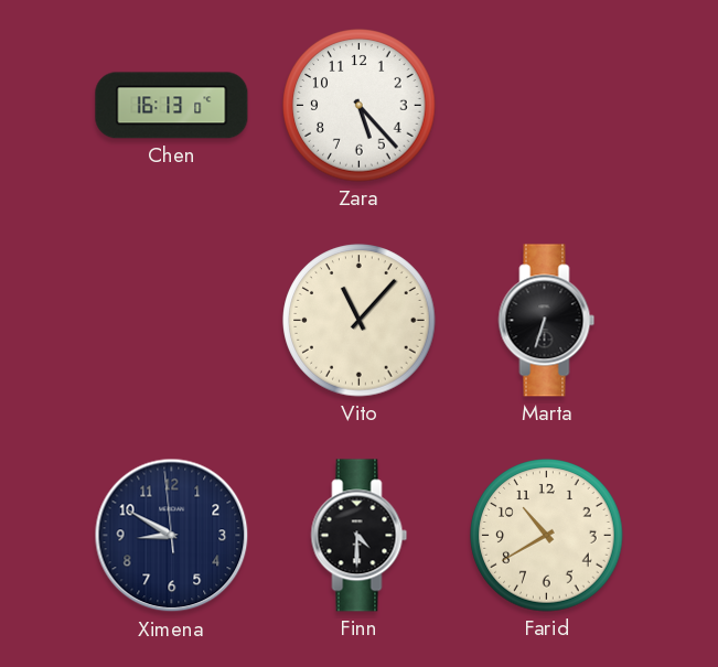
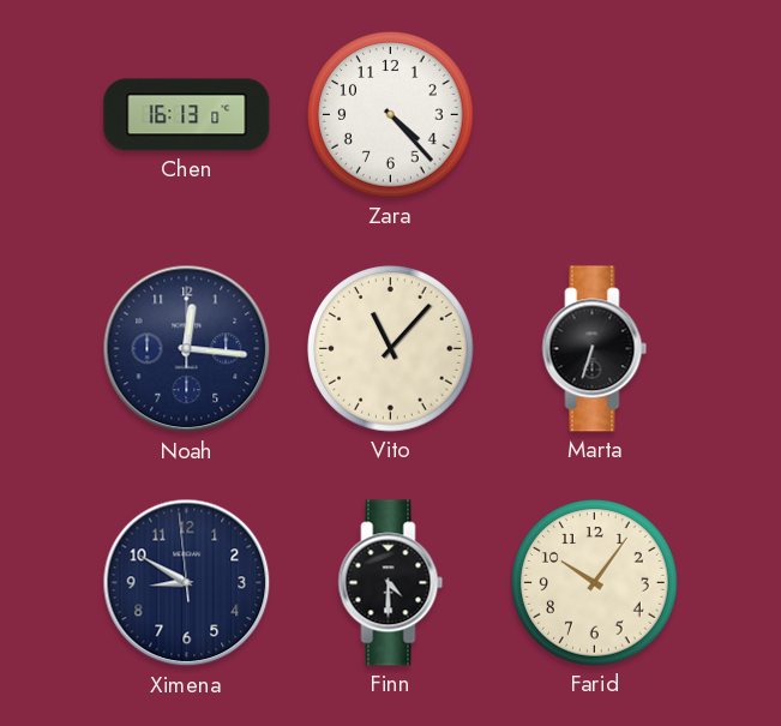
Zara: 5:23 -> 4:23
Noah: none -> 12:16
Farid: 10:40 -> 10:06
